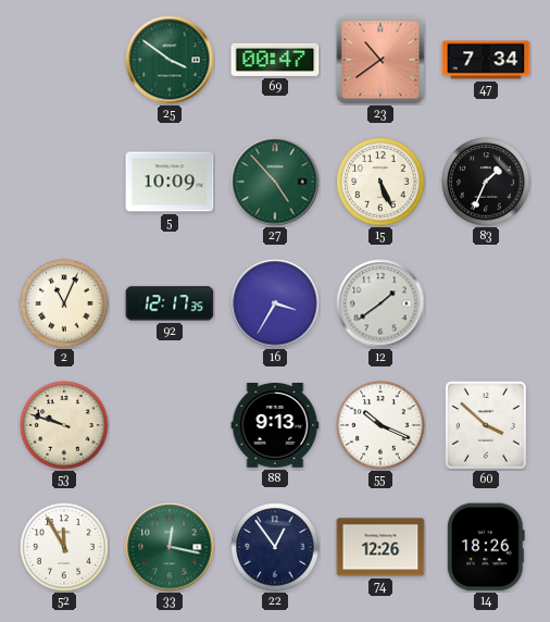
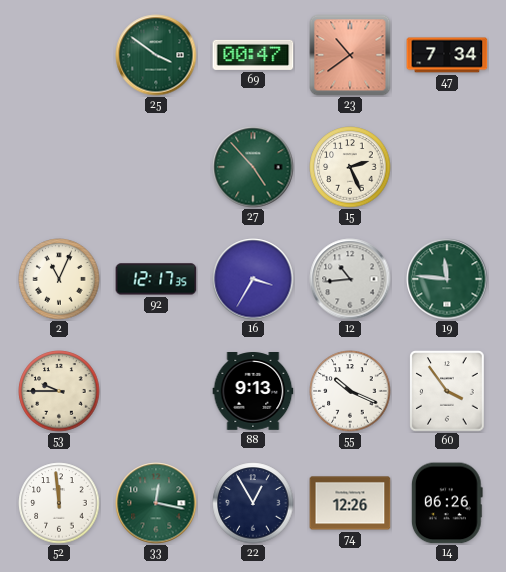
5: 10:09 -> none
15: 5:26 -> 2:26
83: 1:34 -> none
12: 1:39 -> 10:44
19: none -> 11:46
53: 9:48 -> 9:45
60: 3:52 -> 3:54
52: 11:55 -> 11:59
22: 12:54 -> 12:55
14: 18:26 -> 06:26
